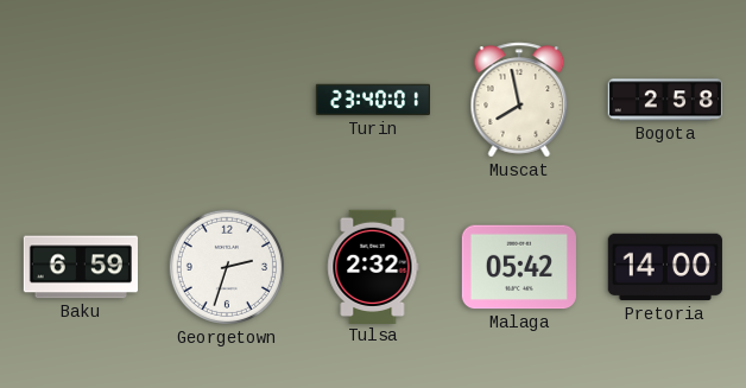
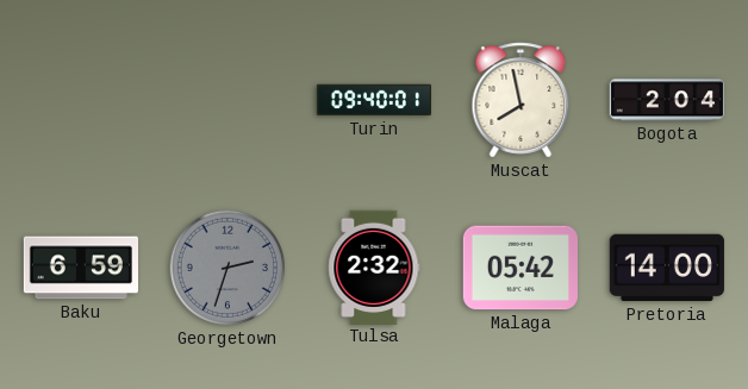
Turin: 23:40 -> 09:40
Bogota: 2:58 -> 2:04
Georgetown dial: white -> grey
